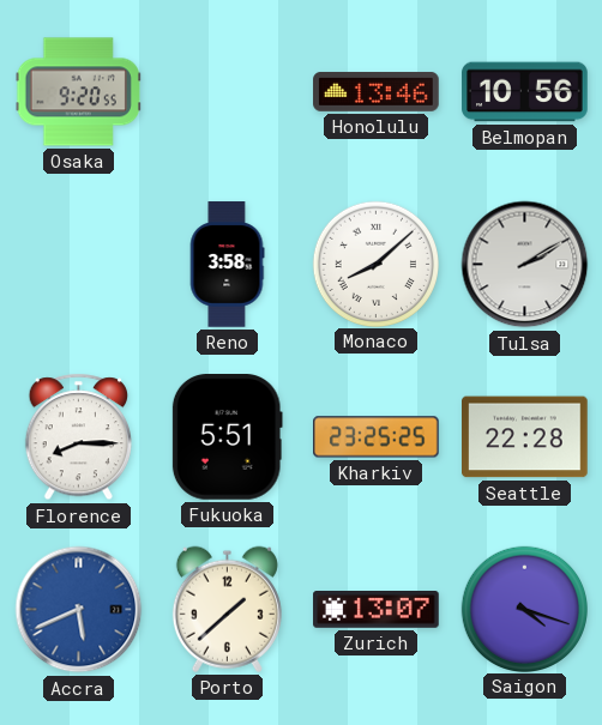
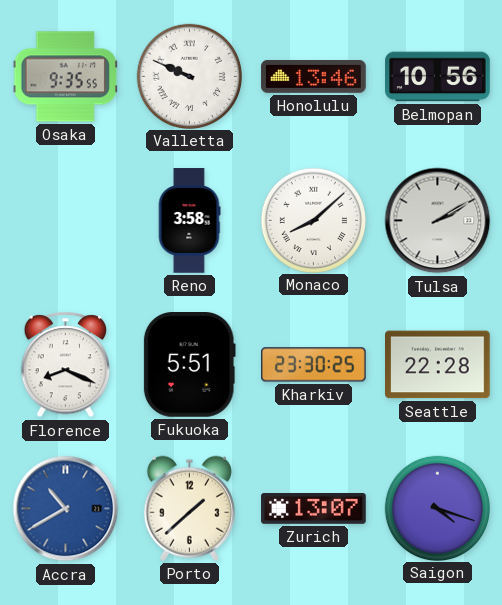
Osaka: 9:20 -> 9:35
Valletta: none -> 9:49
Florence: 8:15 -> 8:19
Kharkiv: 23:25 -> 23:30
Accra: 5:41 -> 10:40
